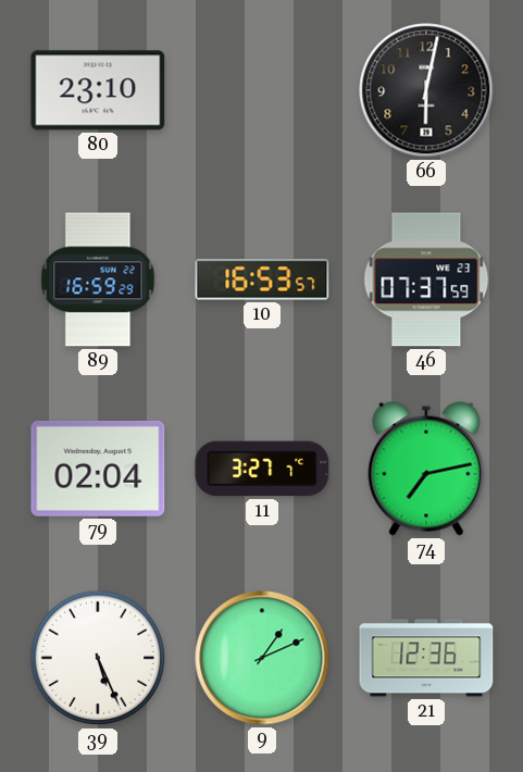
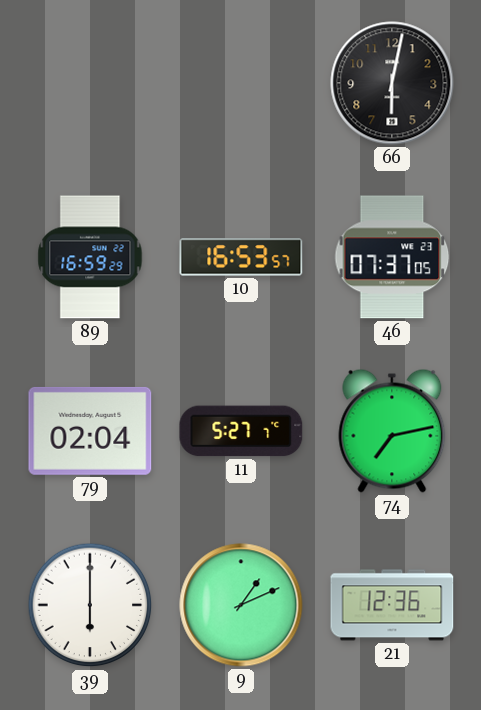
80: 23:10 -> none
46: 07:37:59 -> 07:37:05
11: 3:27 -> 5:27
39: 5:26 -> 6:00
